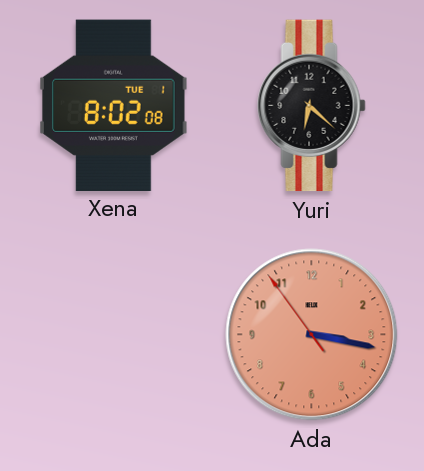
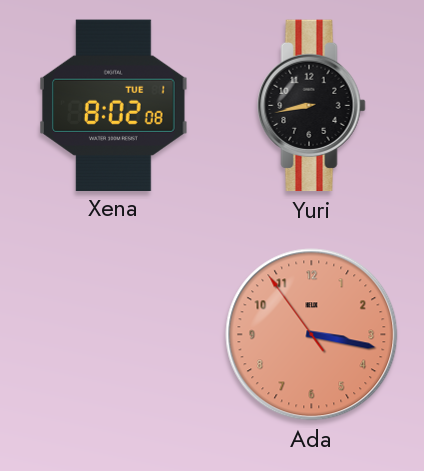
Yuri: 6:22 -> 8:43
